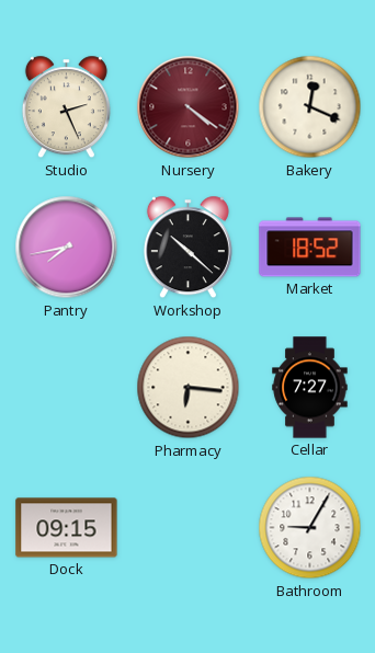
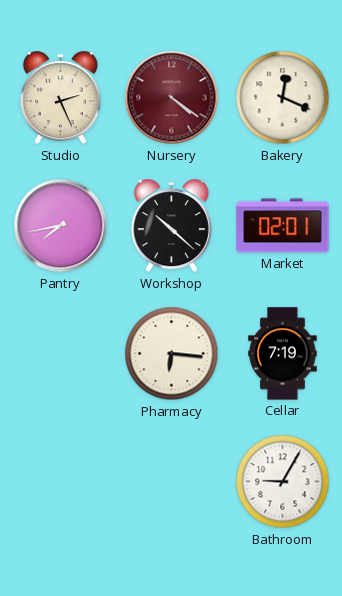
Market: 18:52 -> 02:01
Cellar: 7:27 -> 7:19
Dock: 09:15 -> none
